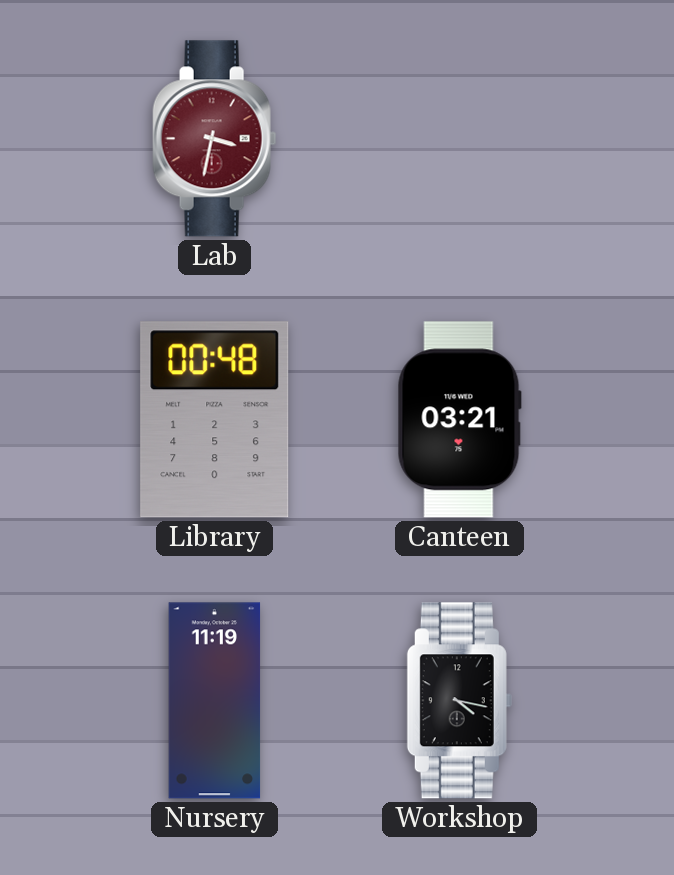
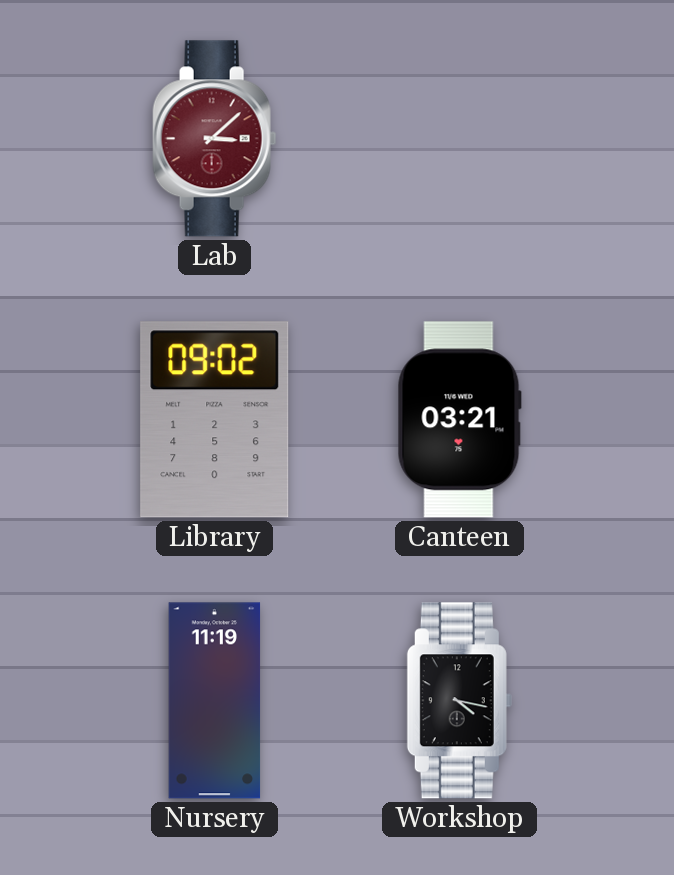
Lab: 3:32 -> 3:08
Library: 00:48 -> 09:02
